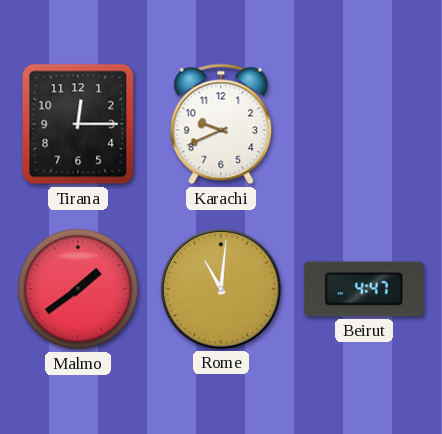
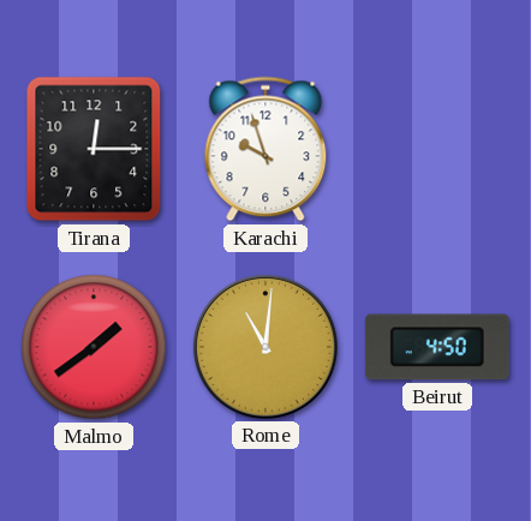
Karachi: 9:41 -> 9:57
Beirut: 4:47 -> 4:50
